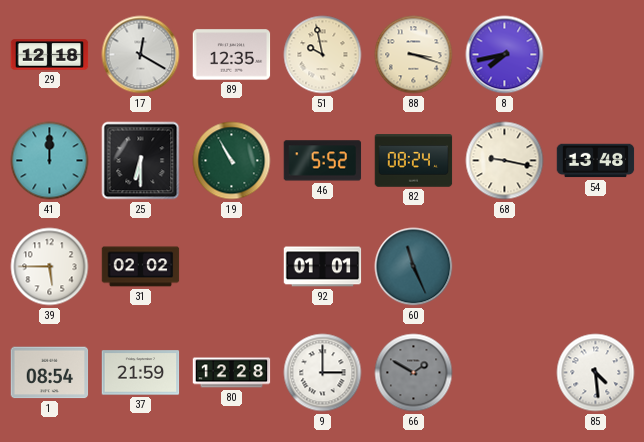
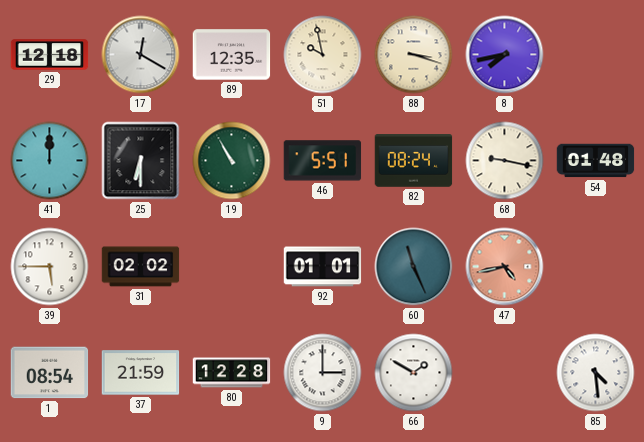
46: 5:52 -> 5:51
54: 13:48 -> 01:48
47: none -> 4:43
66 dial: grey -> white
